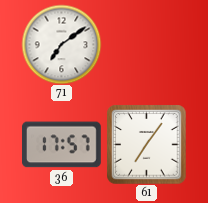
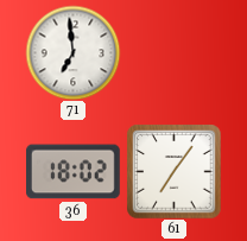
71: 7:09 -> 6:59
36: 17:57 -> 18:02
